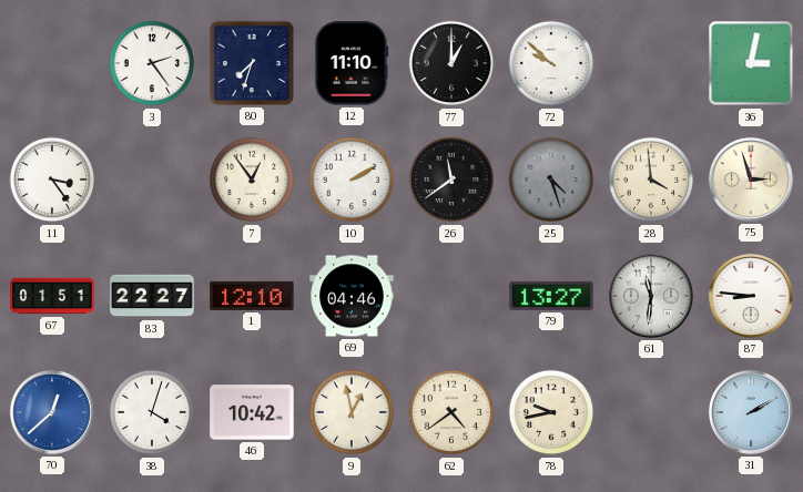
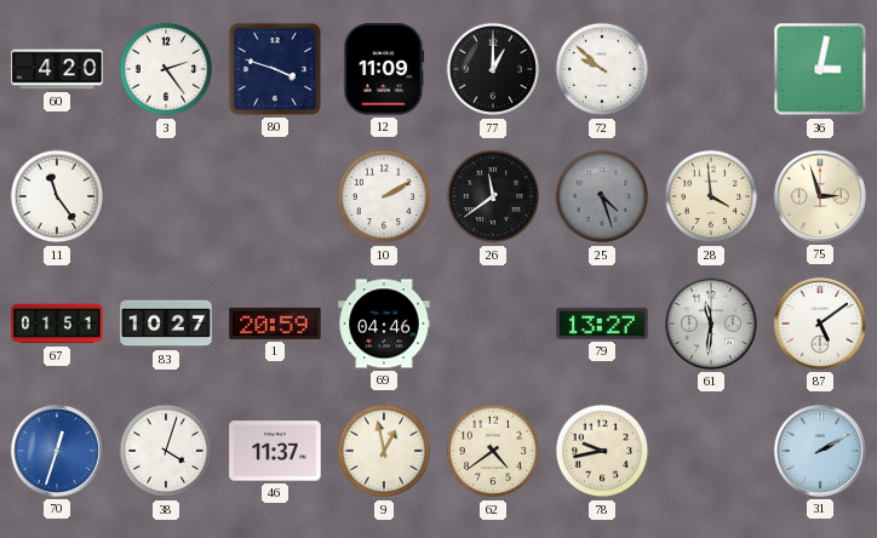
60: none -> 4:20
80: 7:33 -> 3:48
12: 11:10 -> 11:09
11: 3:24 -> 11:24
7: 12:54 -> none
83: 22:27 -> 10:27
1: 12:10 -> 20:59
87: 8:46 -> 5:09
70: 12:38 -> 12:33
46: 10:42 -> 11:37
